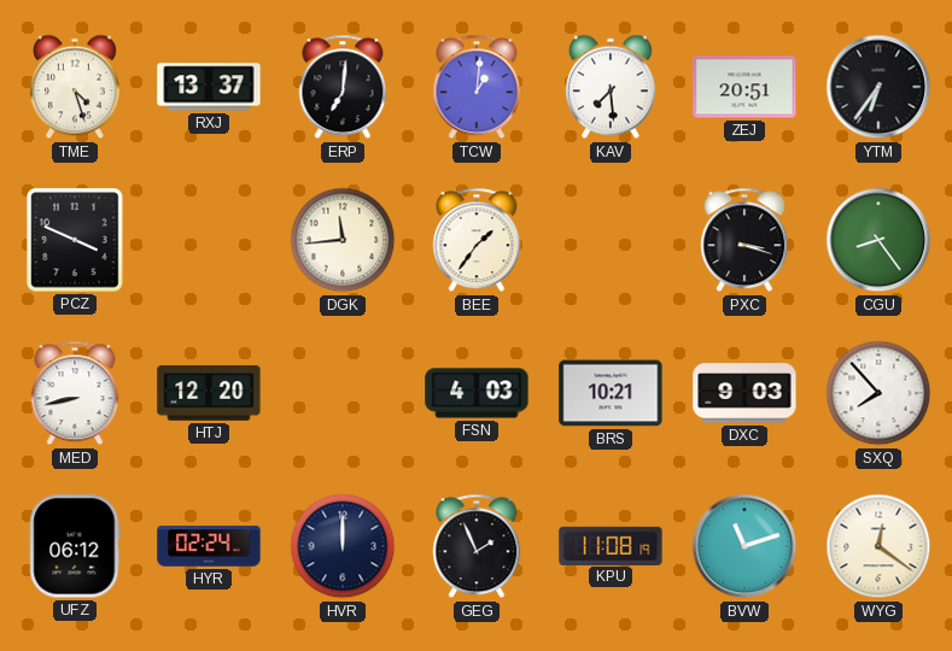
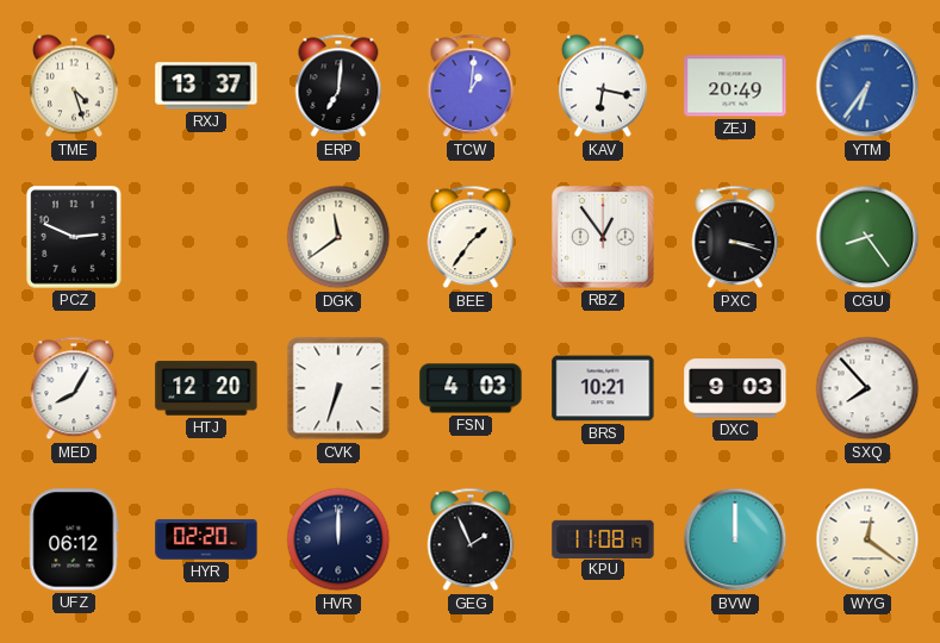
KAV: 7:29 -> 6:17
ZEJ: 20:51 -> 20:49
YTM dial: black -> blue
PCZ: 3:49 -> 2:49
DGK: 11:44 -> 11:39
RBZ: none -> 12:54
MED: 8:43 -> 8:05
CVK: none -> 6:33
HYR: 02:24 -> 02:20
BVW: 11:12 -> 12:00
